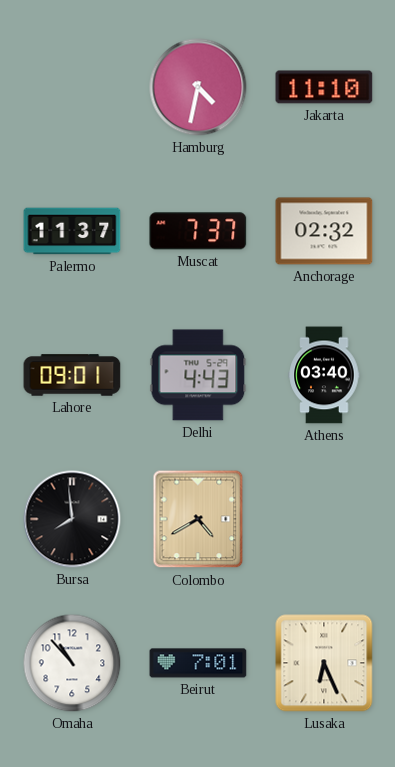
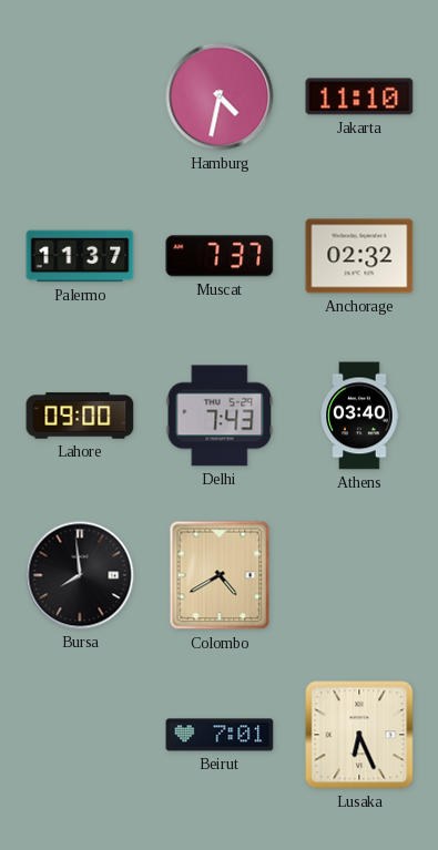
Lahore: 09:01 -> 09:00
Delhi: 4:43 -> 7:43
Omaha: 10:53 -> none
